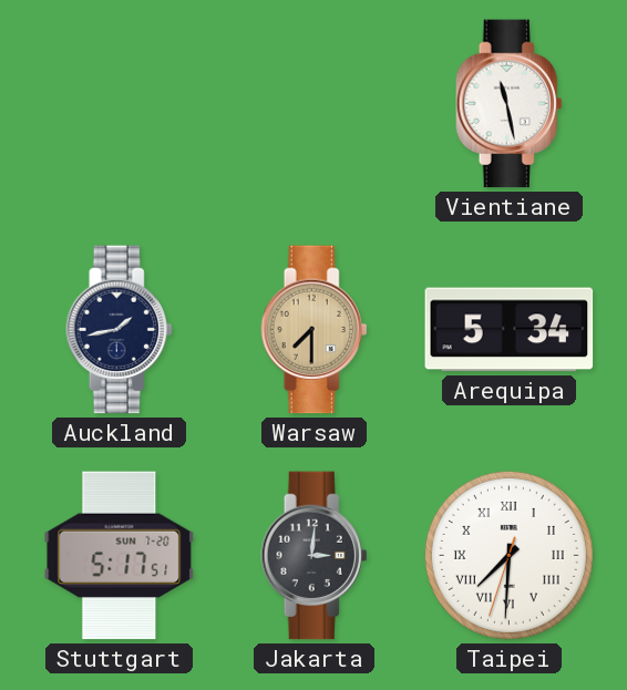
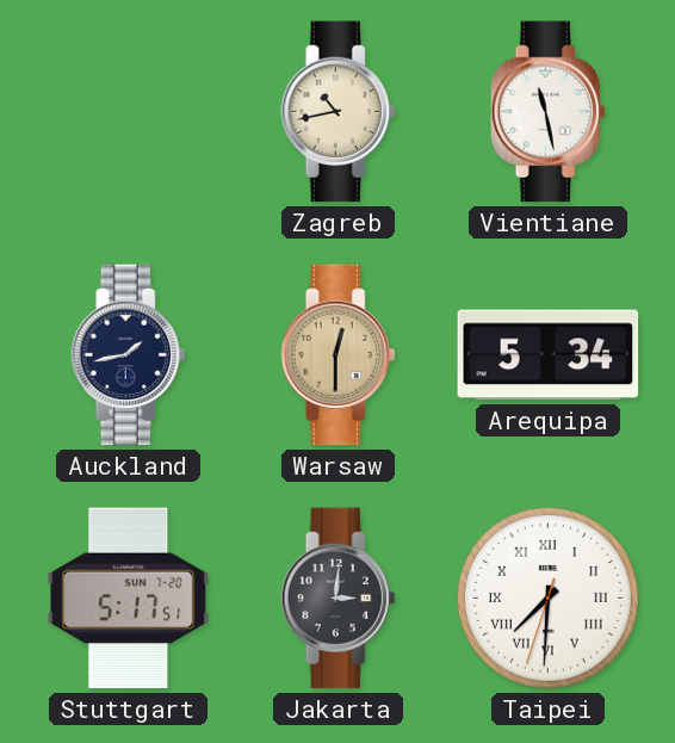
Zagreb: none -> 10:43
Warsaw: 7:30 -> 12:30
